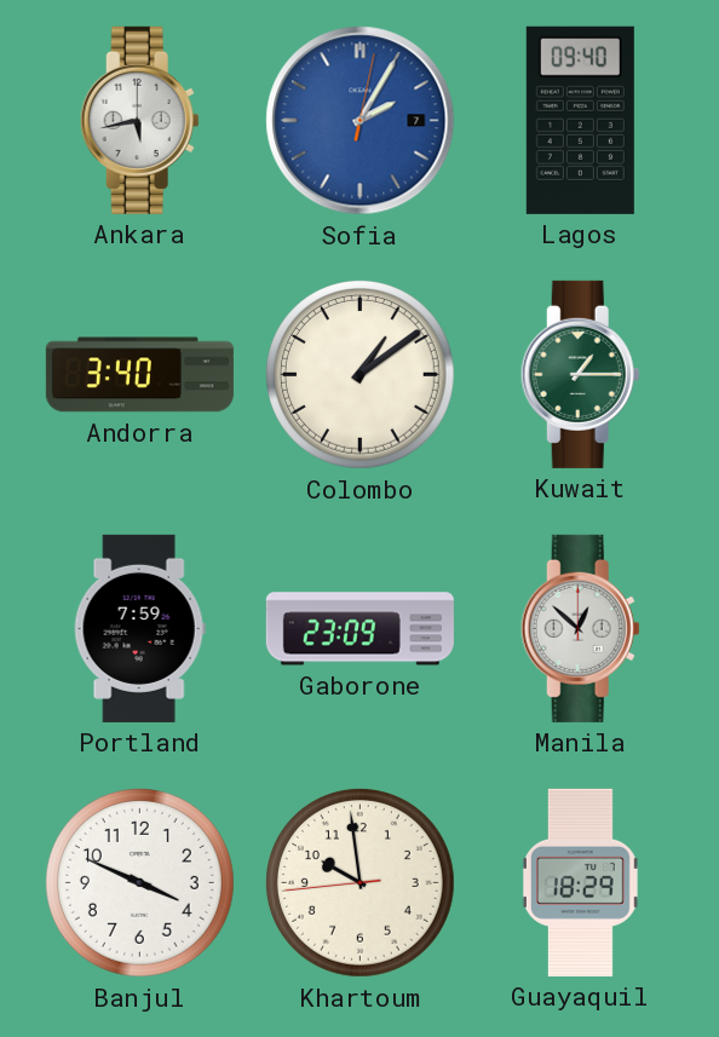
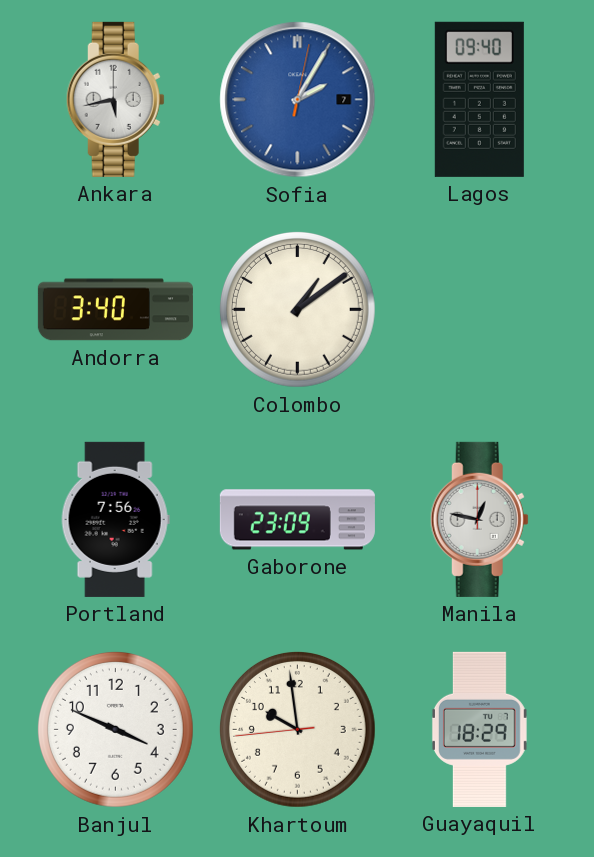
Kuwait: 1:15 -> none
Portland: 7:59 -> 7:56
Manila: 12:52 -> 12:47
